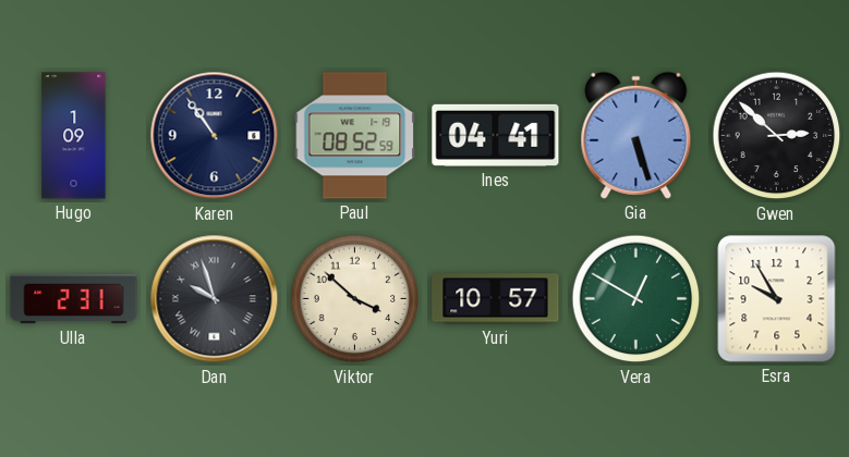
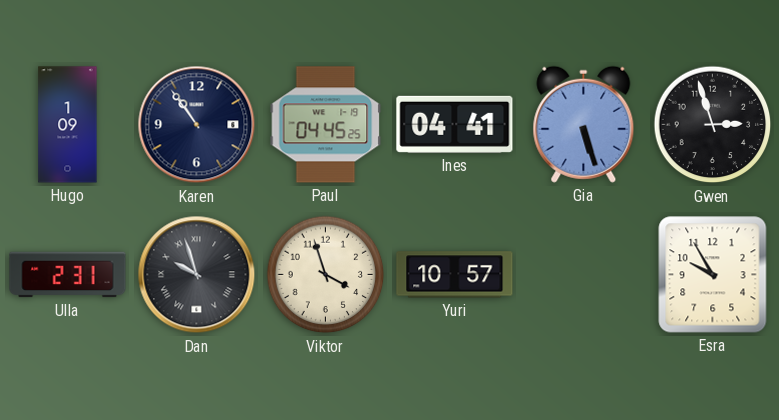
Paul: 08:52 -> 04:45
Gwen: 2:52 -> 2:57
Viktor: 3:52 -> 3:57
Vera: 12:50 -> none
